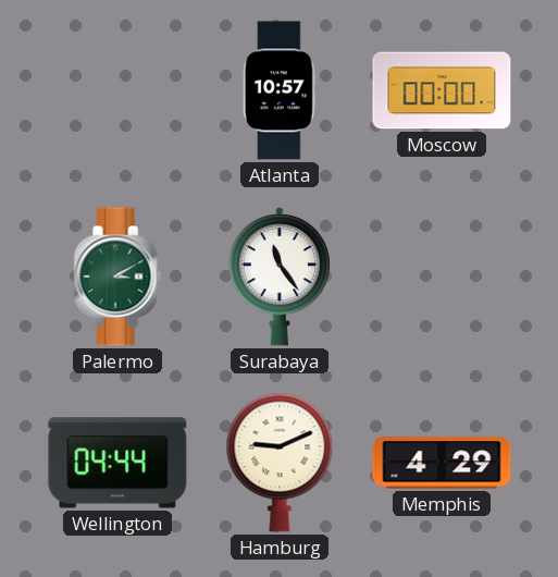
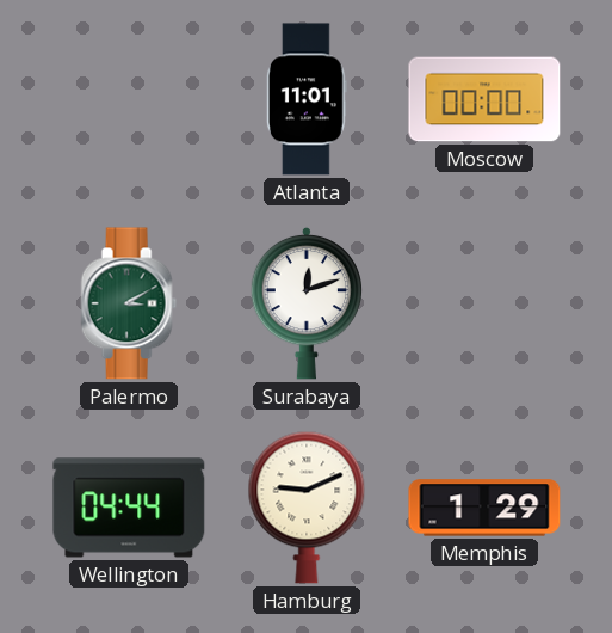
Atlanta: 10:57 -> 11:01
Surabaya: 11:24 -> 12:12
Memphis: 4:29 -> 1:29
